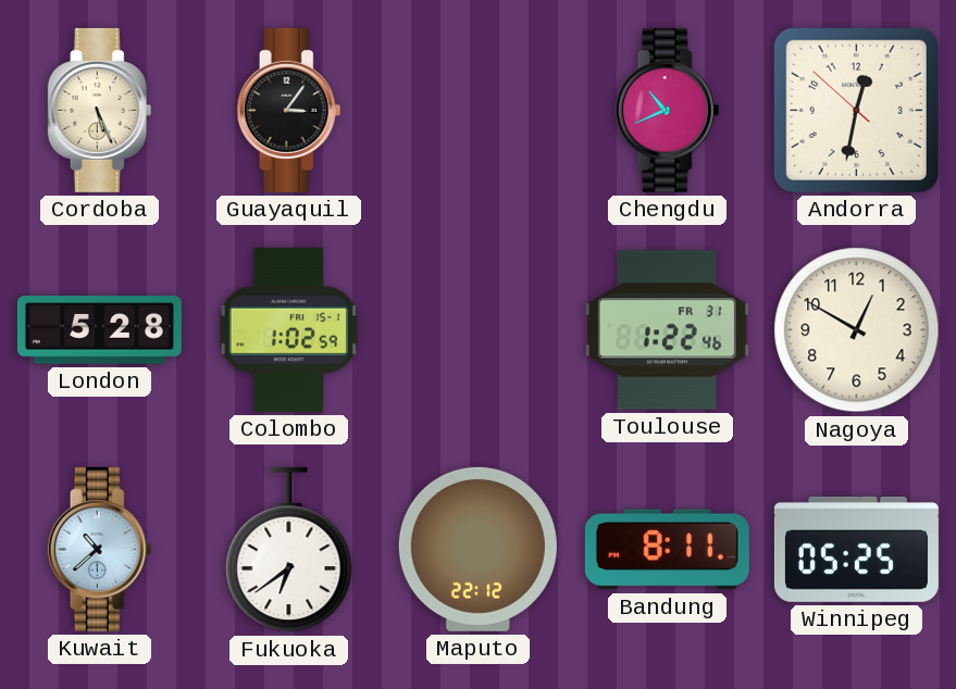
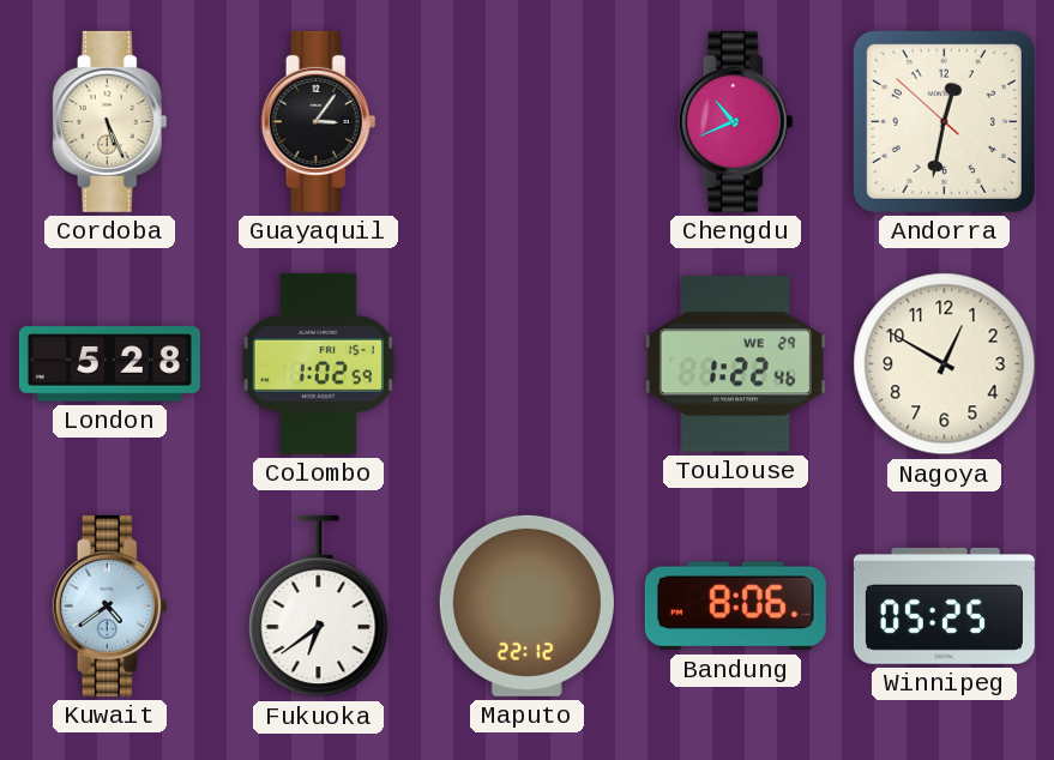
Toulouse date: FR 31 -> WE 29
Kuwait: 10:38 -> 4:39
Bandung: 8:11 -> 8:06
